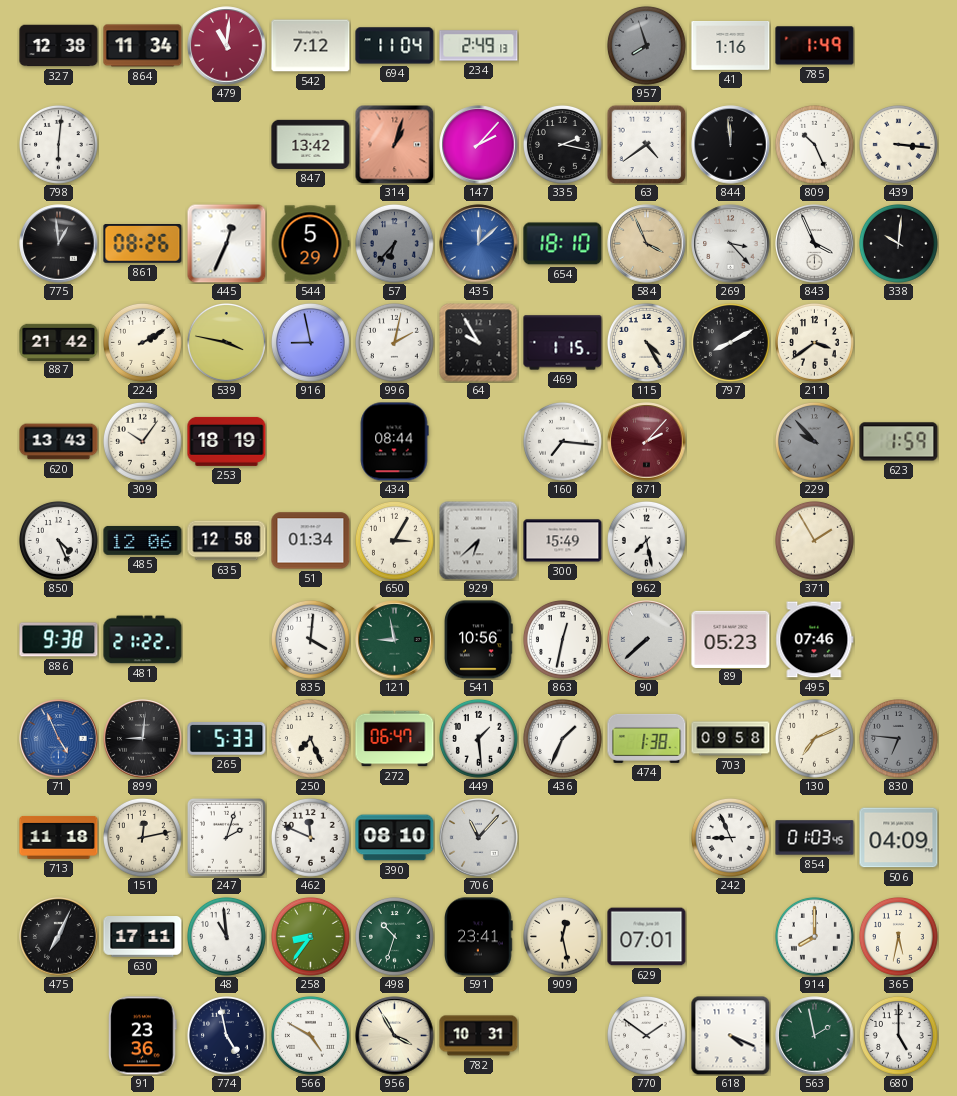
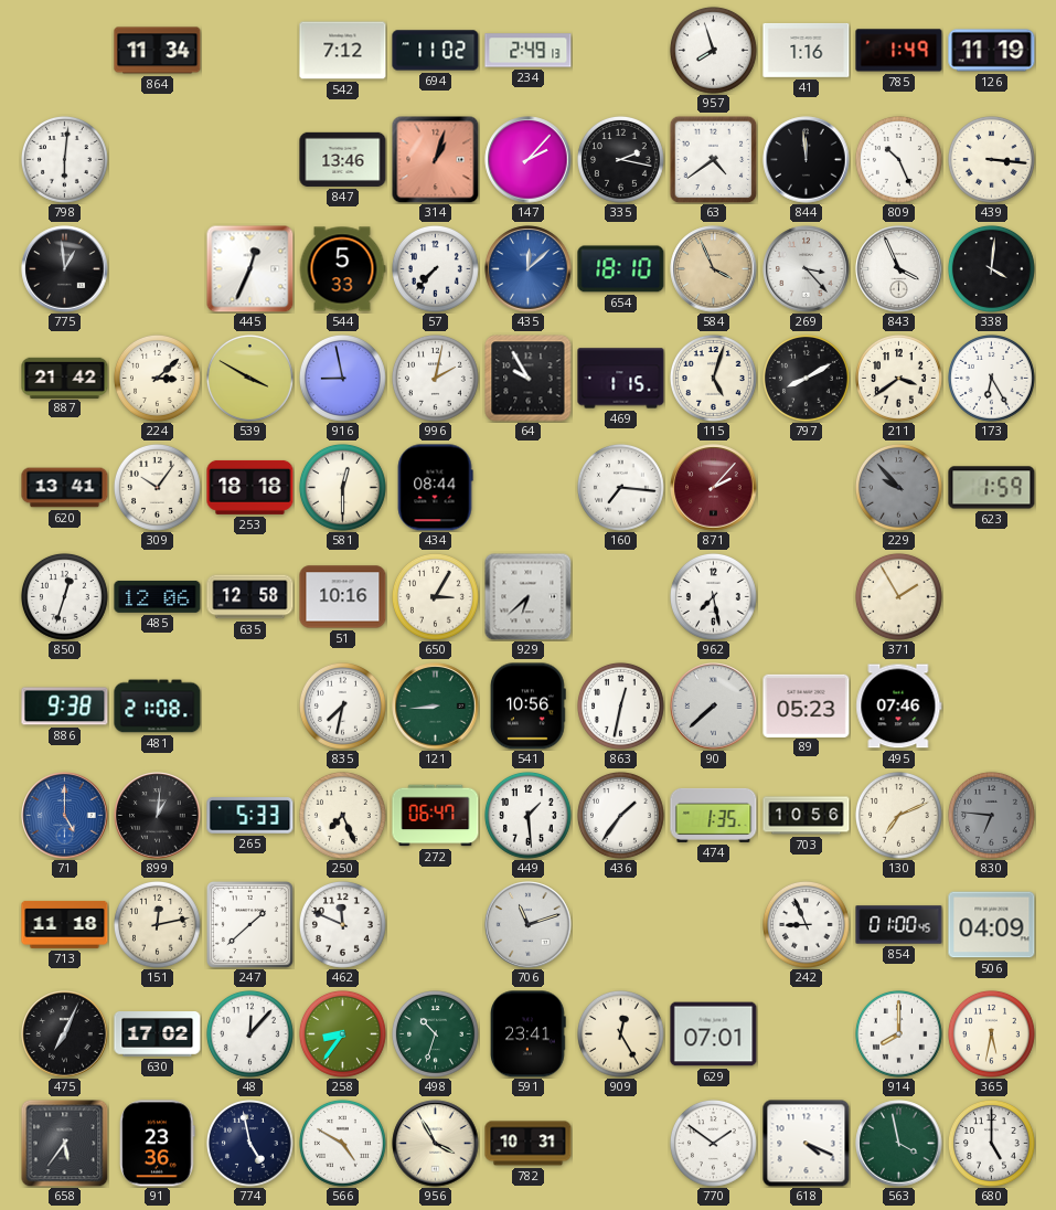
327: 12:38 -> none
479: 11:01 -> none
694: 11:04 -> 11:02
957 dial: grey -> white
126: none -> 11:19
847: 13:42 -> 13:46
861: 08:26 -> none
544: 5:29 -> 5:33
57: 6:37 -> 7:37
57 dial: grey -> white
338: 10:01 -> 4:01
224: 2:10 -> 3:08
539: 3:47 -> 3:50
115: 4:25 -> 5:03
173: none -> 6:25
620: 13:43 -> 13:41
253: 18:19 -> 18:18
581: none -> 12:30
850: 4:26 -> 12:33
51: 01:34 -> 10:16
300: 15:49 -> none
481: 21:22 -> 21:08
835: 4:01 -> 7:32
121: 8:58 -> 8:44
71: 4:56 -> 5:00
899: 9:01 -> 1:01
436: 1:34 -> 1:36
474: 1:38 -> 1:35
703: 09:58 -> 10:56
247: 2:03 -> 1:38
390: 08:10 -> none
706: 11:07 -> 11:12
854: 01:03 -> 01:00
630: 17:11 -> 17:02
48: 10:59 -> 12:07
909: 12:28 -> 12:25
658: none -> 5:36
563: 1:58 -> 3:58
